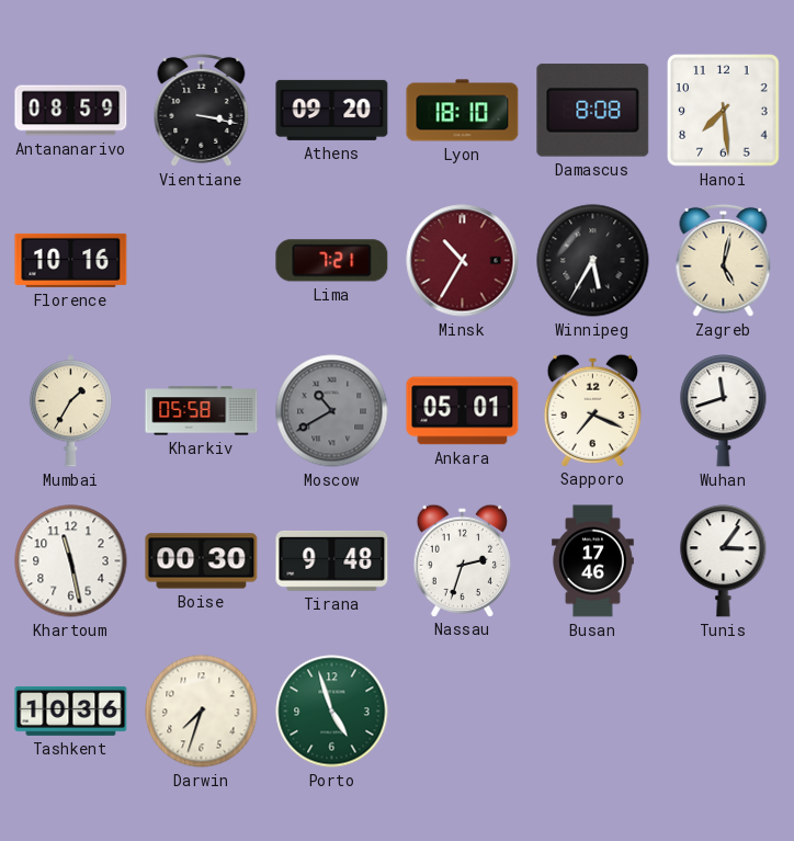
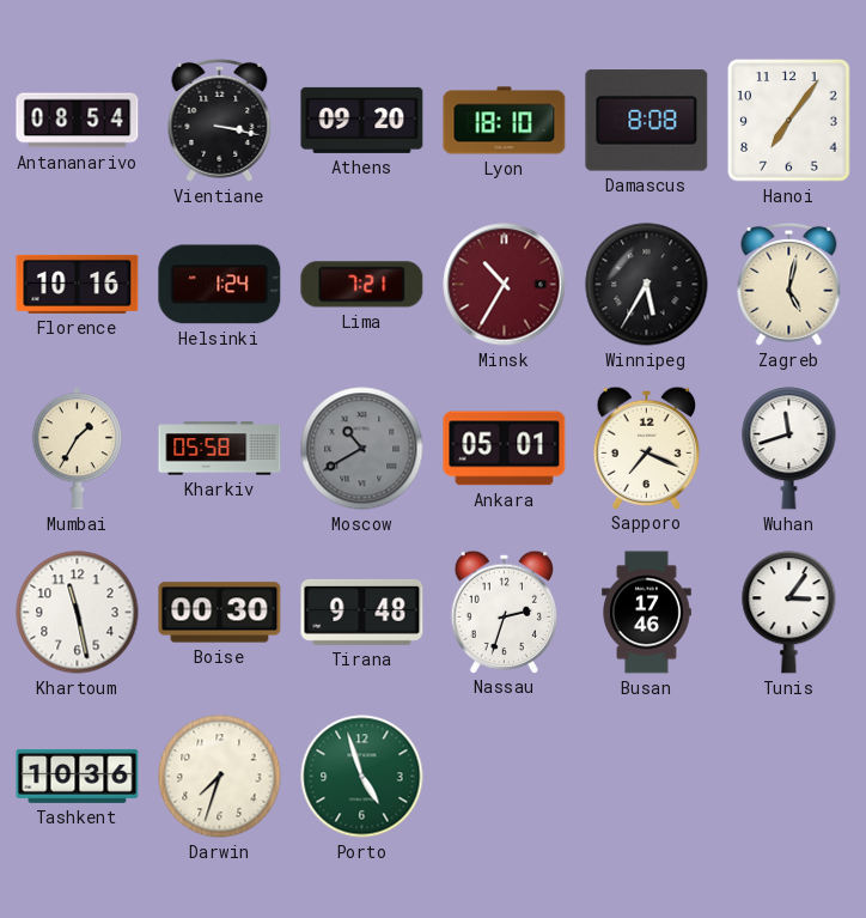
Antananarivo: 08:59 -> 08:54
Hanoi: 7:29 -> 7:06
Helsinki: none -> 1:24
